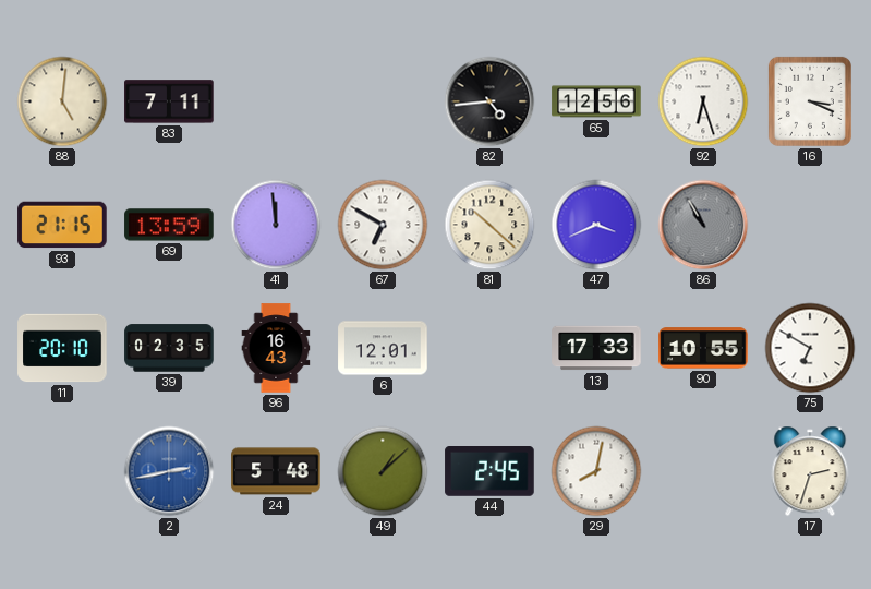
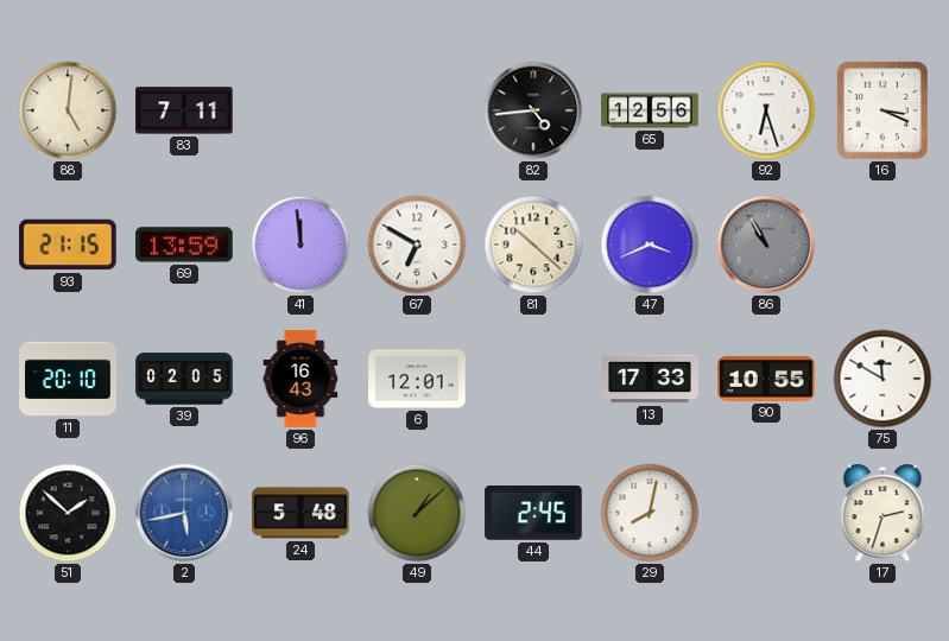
39: 02:35 -> 02:05
75: 6:50 -> 11:50
51: none -> 1:52
2: 2:43 -> 5:43
